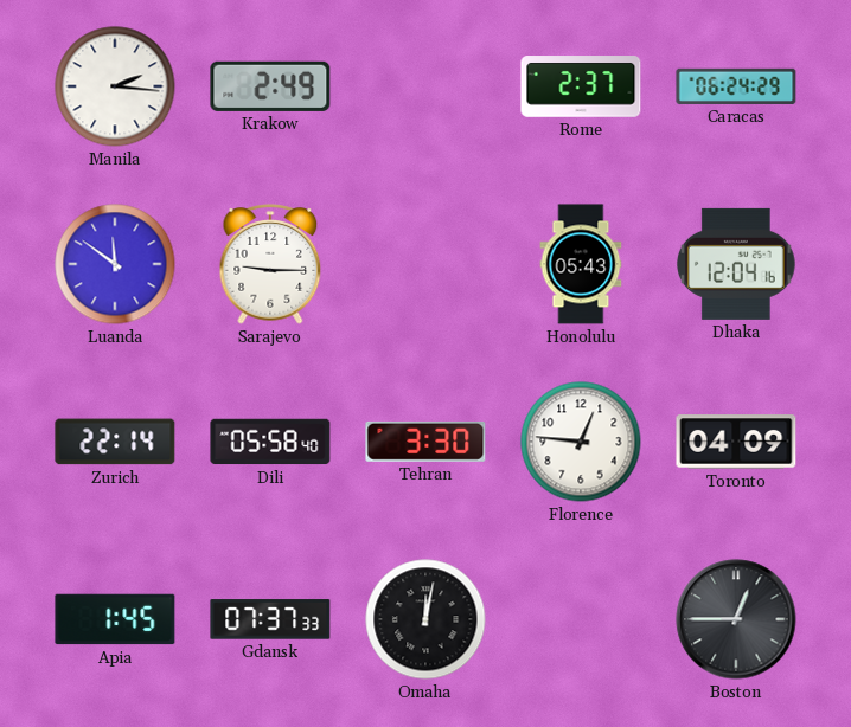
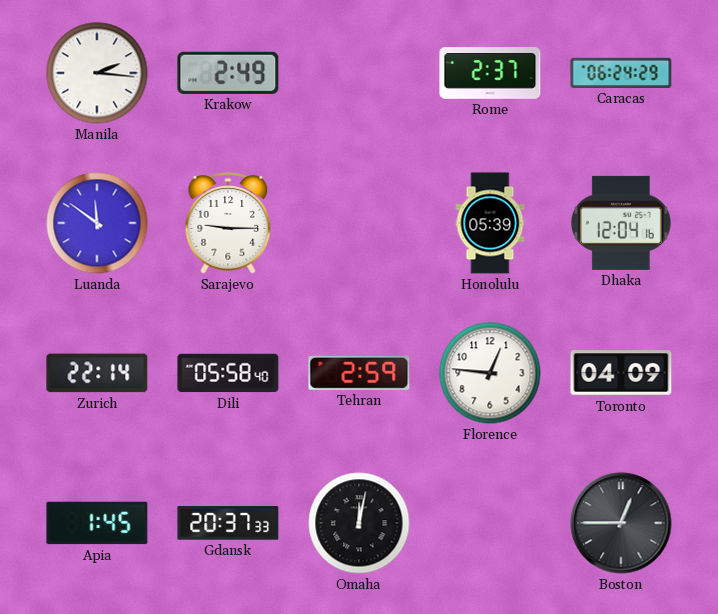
Honolulu: 05:43 -> 05:39
Tehran: 3:30 -> 2:59
Gdansk: 07:37 -> 20:37
